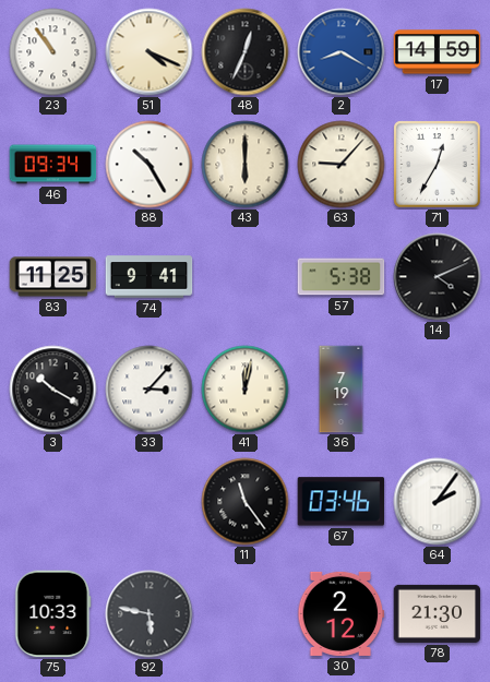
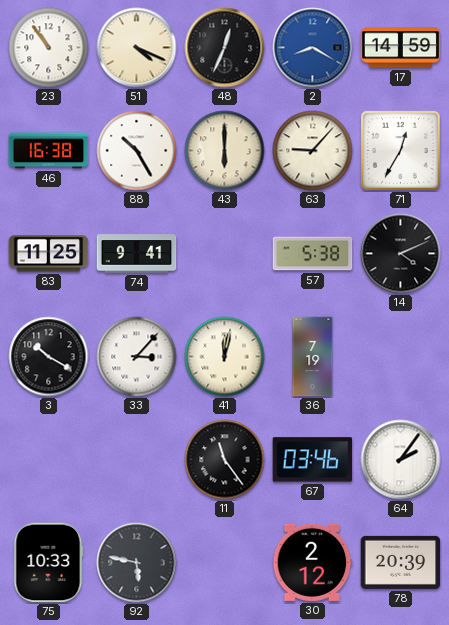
46: 09:34 -> 16:38
78: 21:30 -> 20:39
